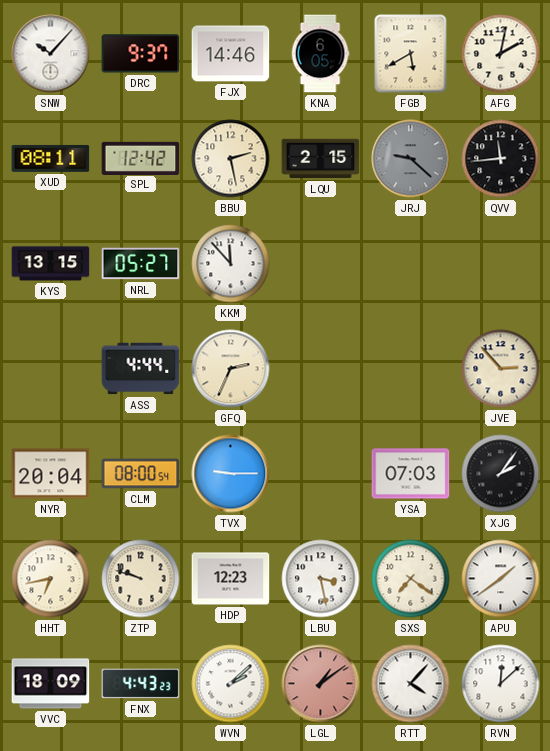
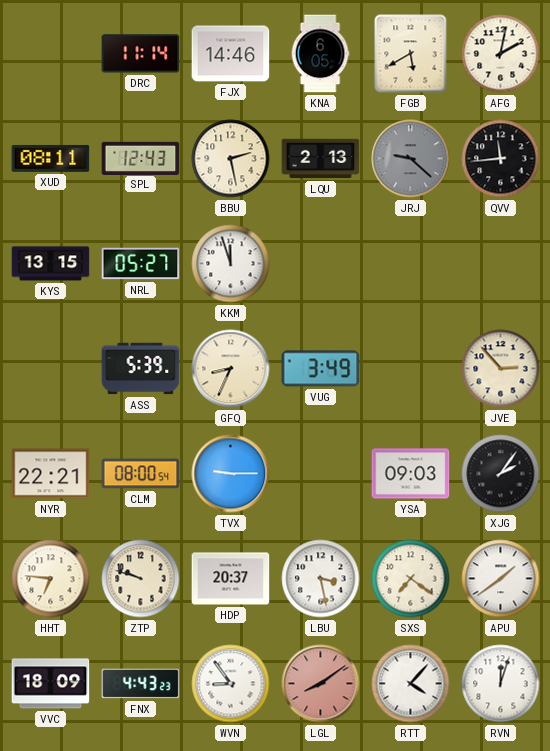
SNW: 10:07 -> none
DRC: 9:37 -> 11:14
SPL: 12:42 -> 12:43
LQU: 2:15 -> 2:13
KKM: 11:53 -> 11:57
ASS: 4:44 -> 5:39
GFQ: 2:34 -> 8:34
VUG: none -> 3:49
NYR: 20:04 -> 22:21
YSA: 07:03 -> 09:03
HHT: 6:43 -> 6:46
HDP: 12:23 -> 20:37
WVN: 2:08 -> 8:54
LGL: 1:09 -> 8:09
RVN: 12:08 -> 12:03
